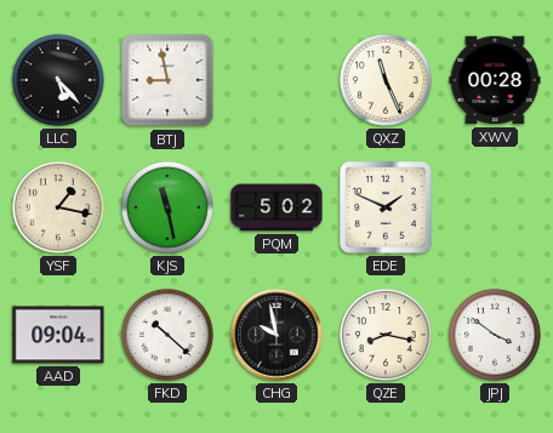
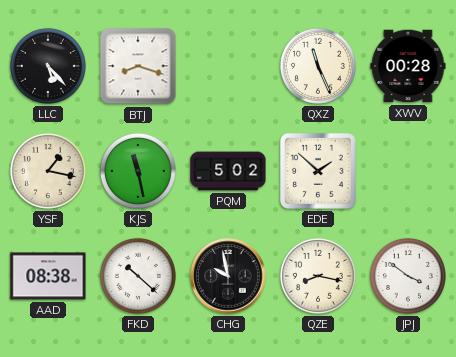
BTJ: 8:58 -> 8:18
EDE: 1:49 -> 1:52
AAD: 09:04 -> 08:38
